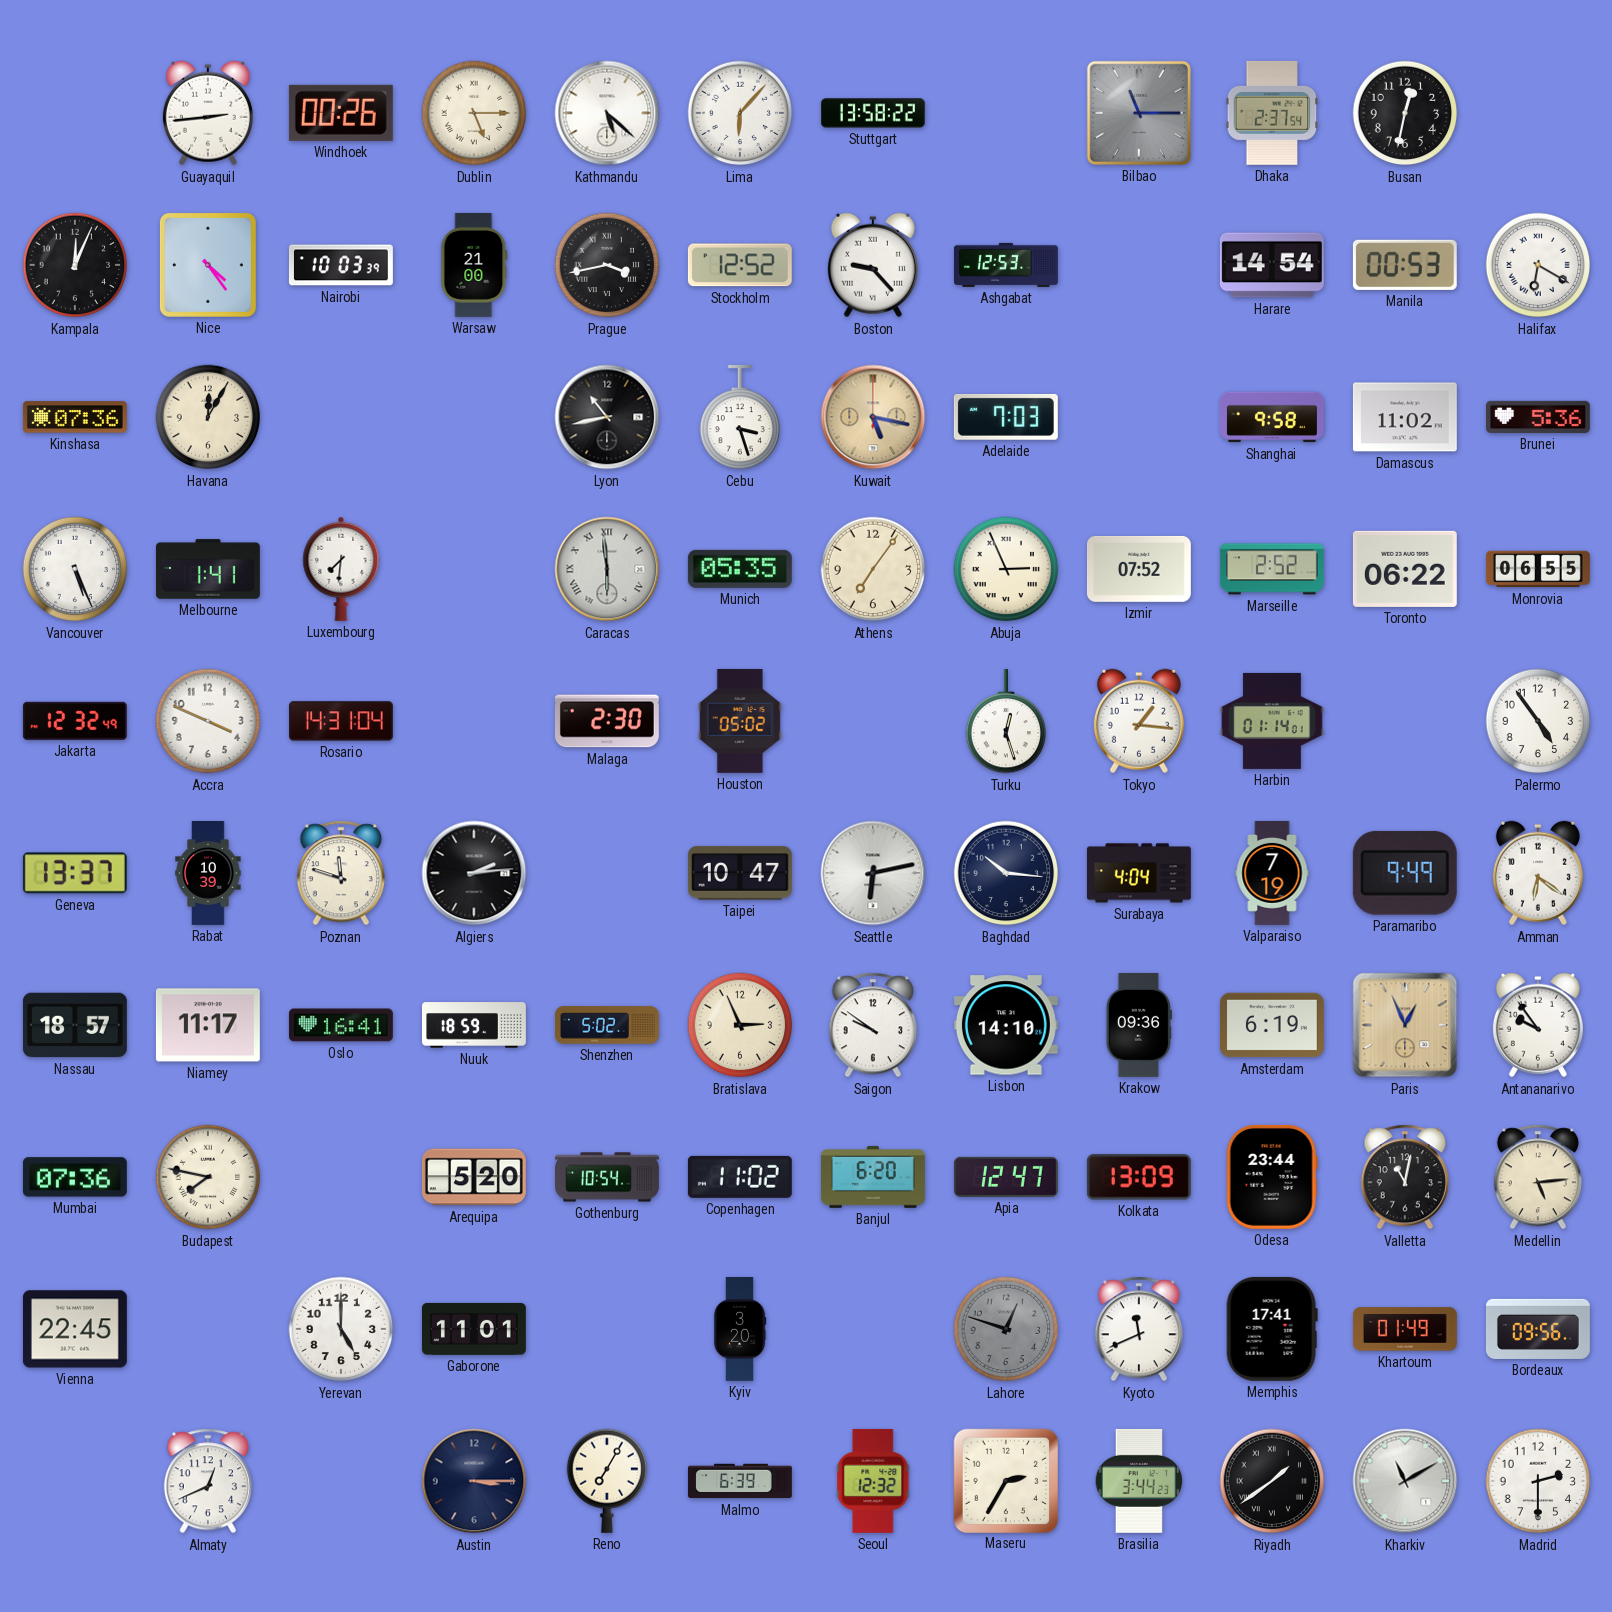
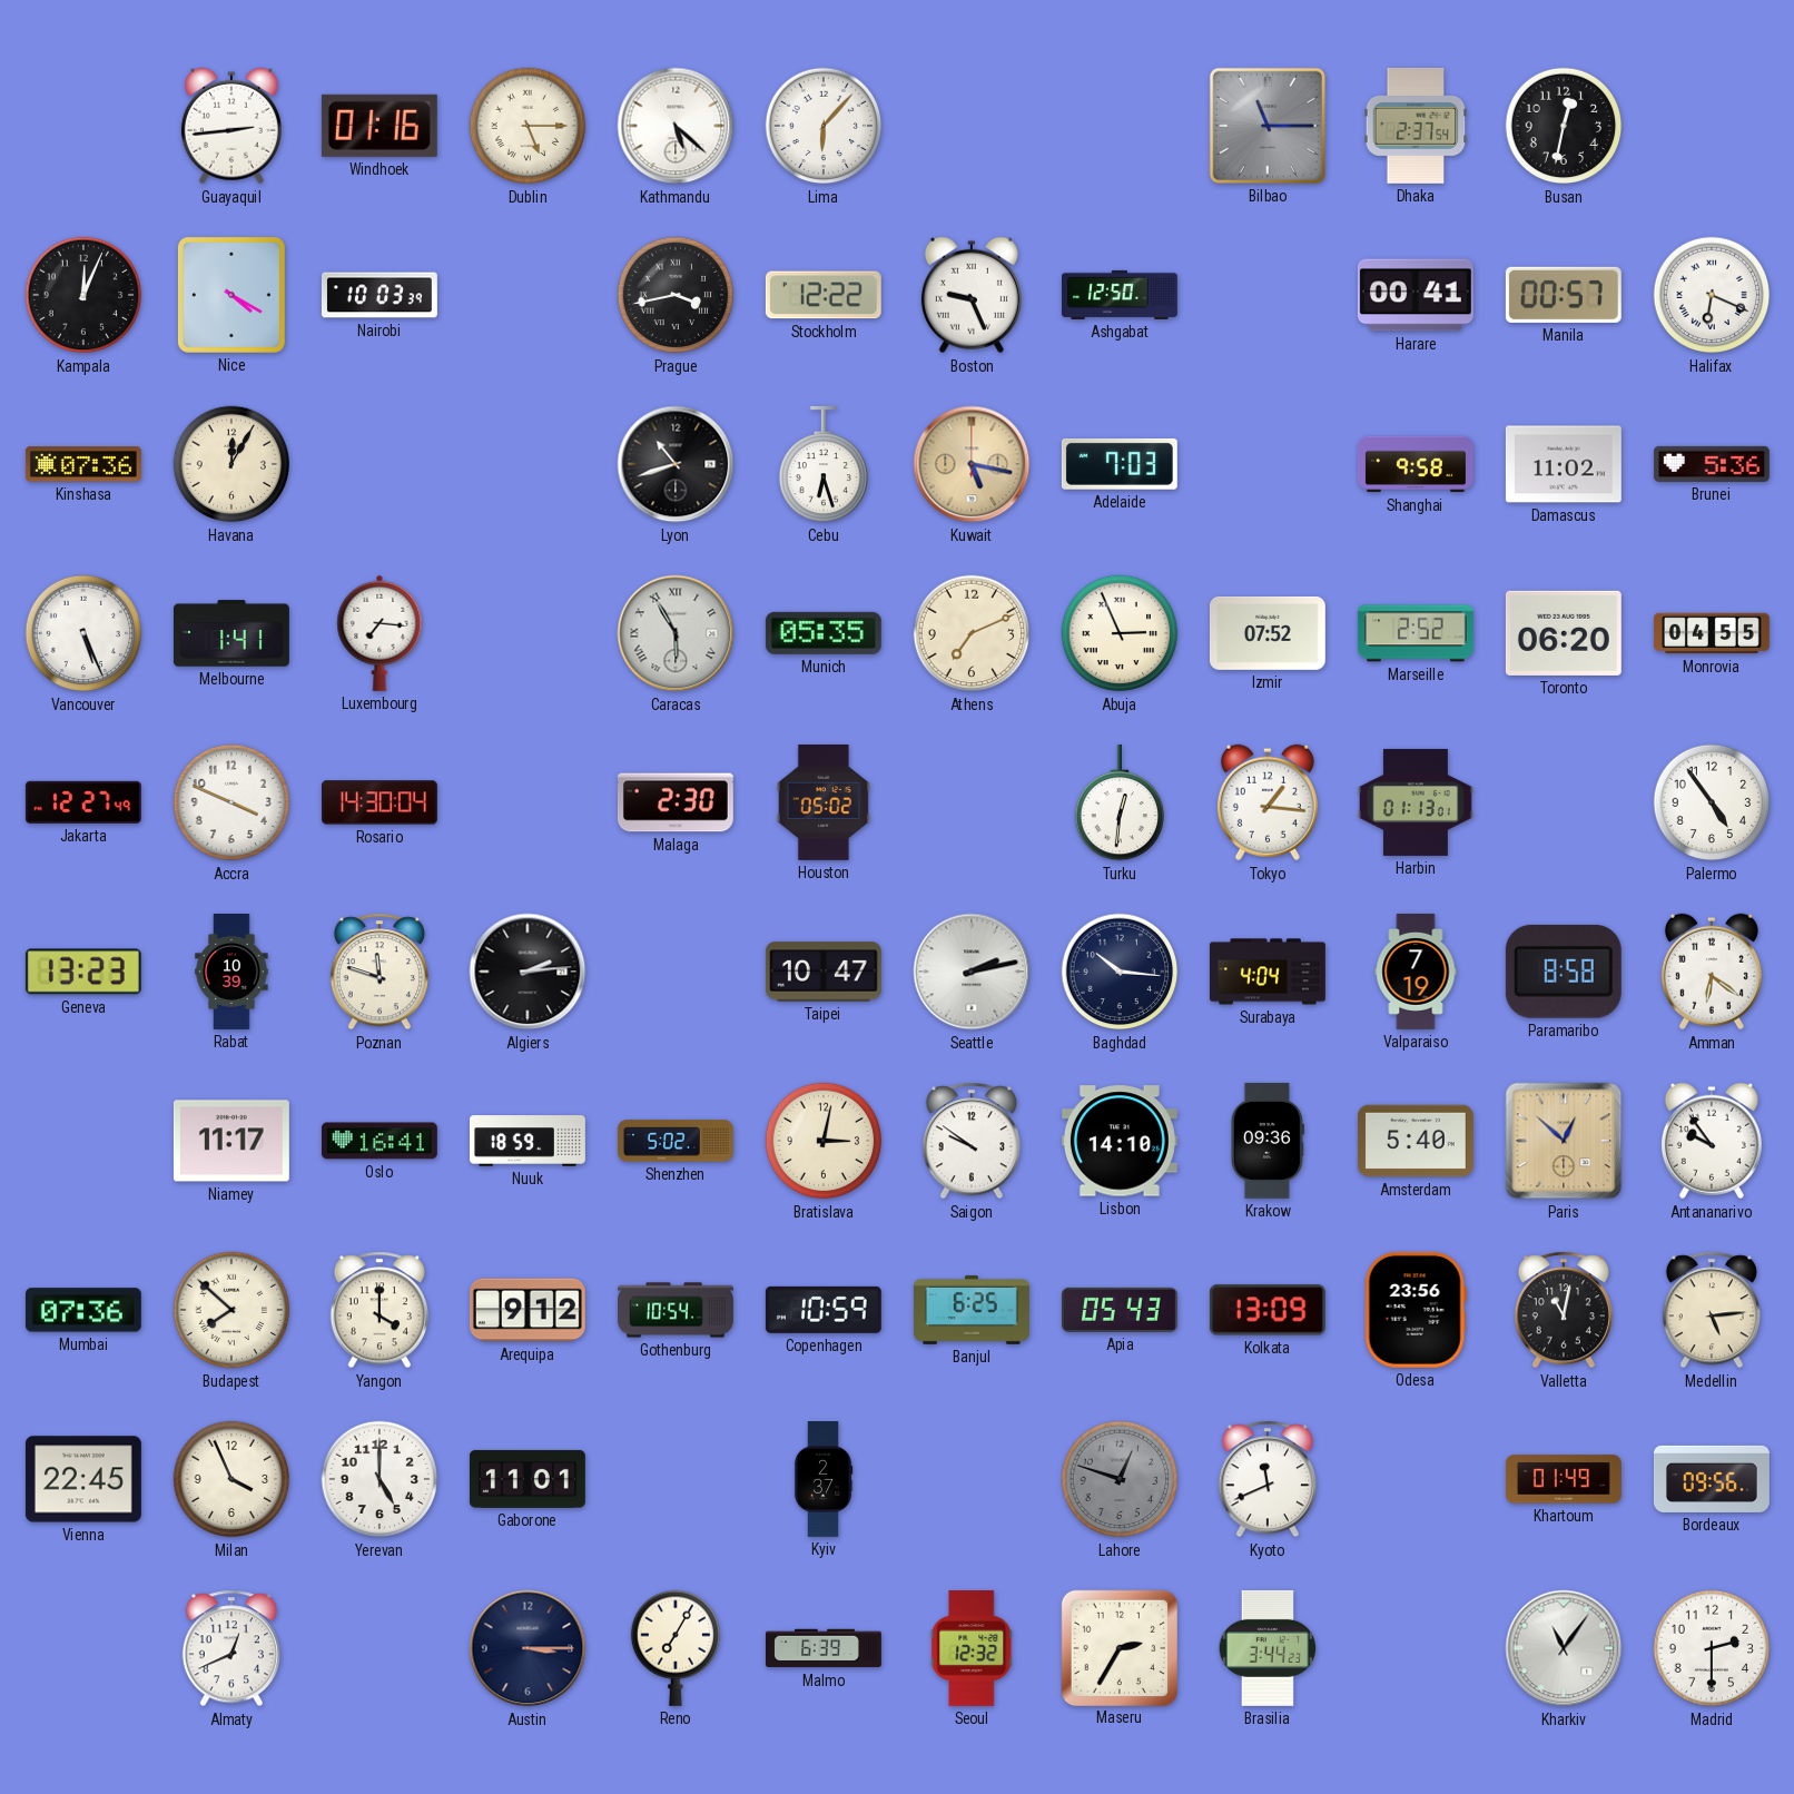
Windhoek: 00:26 -> 01:16
Stuttgart: 13:58 -> none
Nice: 4:24 -> 4:20
Warsaw: 21:00 -> none
Stockholm: 12:52 -> 12:22
Boston: 9:23 -> 9:26
Ashgabat: 12:53 -> 12:50
Harare: 14:54 -> 00:41
Manila: 00:53 -> 00:57
Halifax: 6:20 -> 6:19
Lyon: 10:43 -> 10:42
Cebu: 3:27 -> 6:27
Luxembourg: 7:31 -> 7:16
Caracas: 5:59 -> 5:55
Athens: 7:06 -> 7:11
Toronto: 06:22 -> 06:20
Monrovia: 06:55 -> 04:55
Jakarta: 12:32 -> 12:27
Rosario: 14:31 -> 14:30
Turku: 12:27 -> 12:31
Harbin: 01:14 -> 01:13
Geneva: 13:37 -> 13:23
Seattle: 6:13 -> 2:13
Paramaribo: 9:49 -> 8:58
Nassau: 18:57 -> none
Bratislava: 2:56 -> 3:02
Amsterdam: 6:19 -> 5:40
Paris: 12:56 -> 12:52
Budapest: 7:47 -> 7:52
Yangon: none -> 4:00
Arequipa: 5:20 -> 9:12
Copenhagen: 11:02 -> 10:59
Banjul: 6:20 -> 6:25
Apia: 12:47 -> 05:43
Odesa: 23:44 -> 23:56
Milan: none -> 3:56
Kyiv: 3:20 -> 2:37
Memphis: 17:41 -> none
Riyadh: 1:39 -> none
Kharkiv: 11:10 -> 11:06
